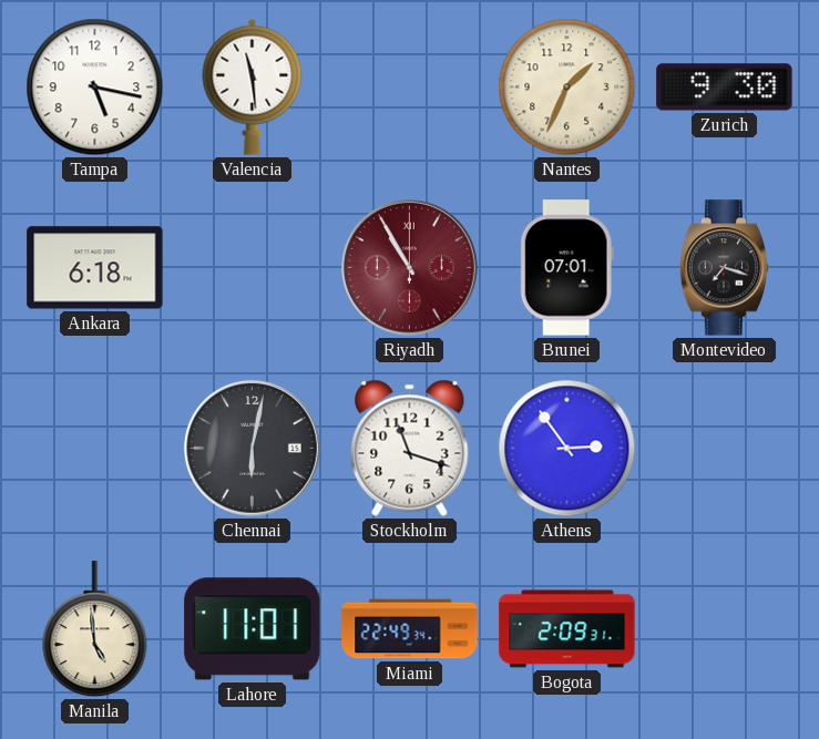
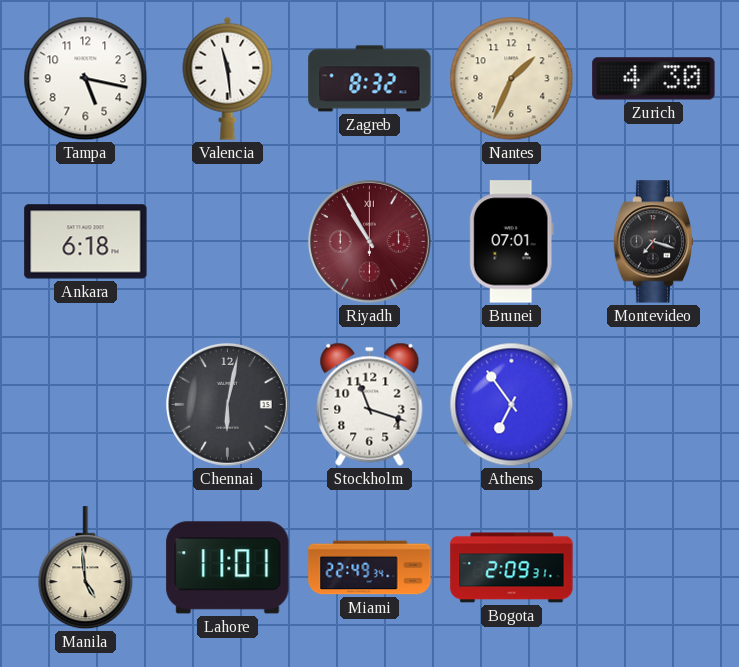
Zagreb: none -> 8:32
Zurich: 9:30 -> 4:30
Athens: 2:54 -> 6:54
